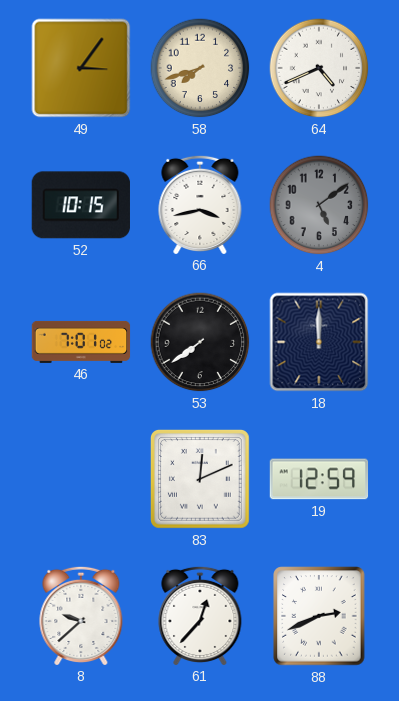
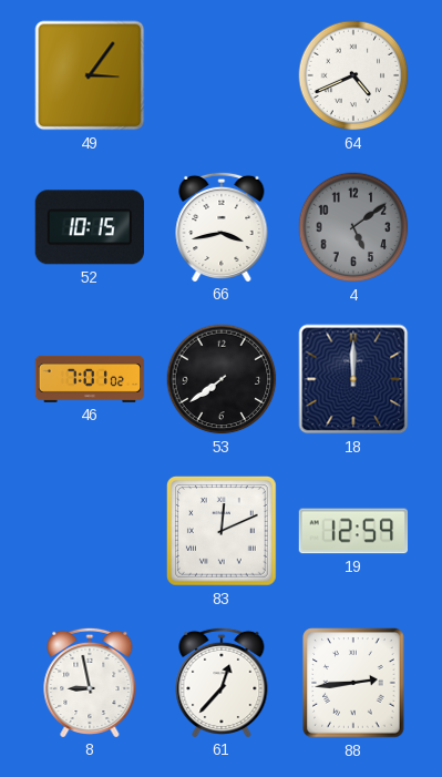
58: 7:42 -> none
8: 9:38 -> 8:58
88: 2:41 -> 2:44
